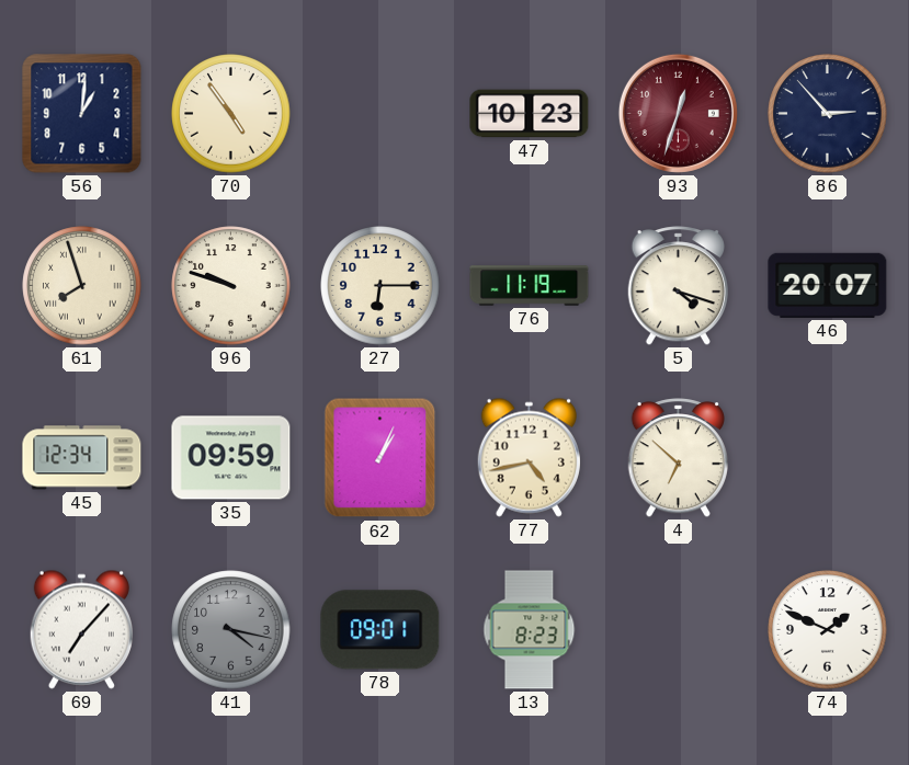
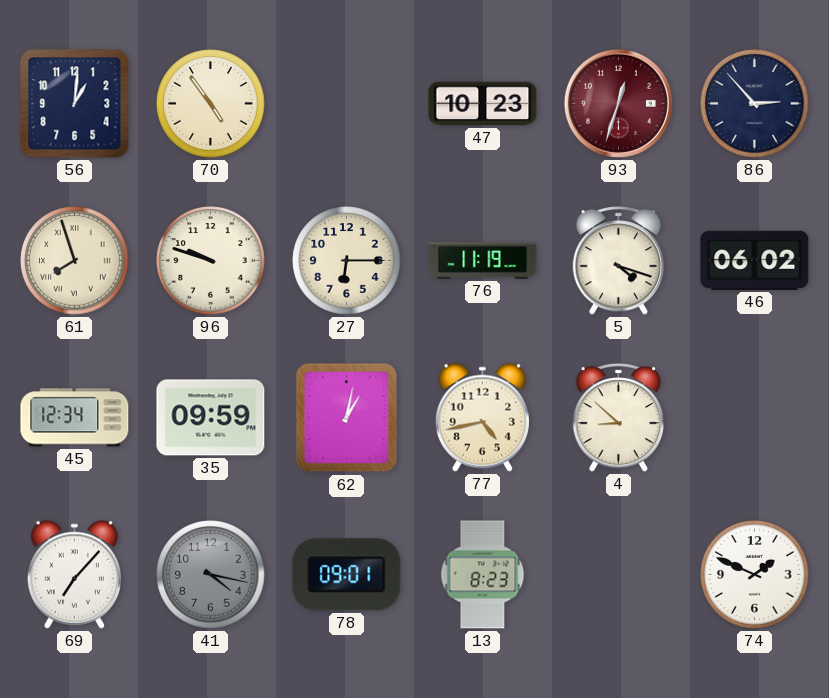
46: 20:07 -> 06:02
62: 1:04 -> 1:02
4: 6:52 -> 8:52
